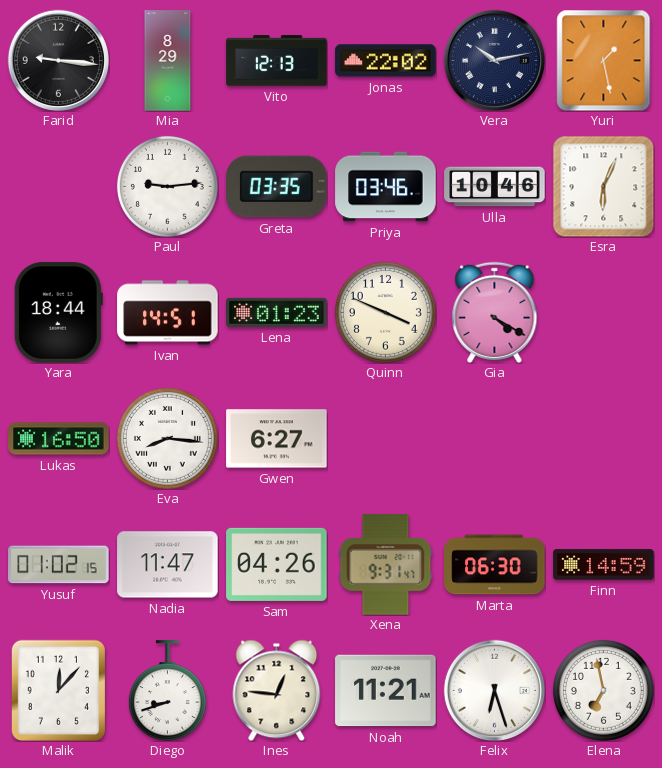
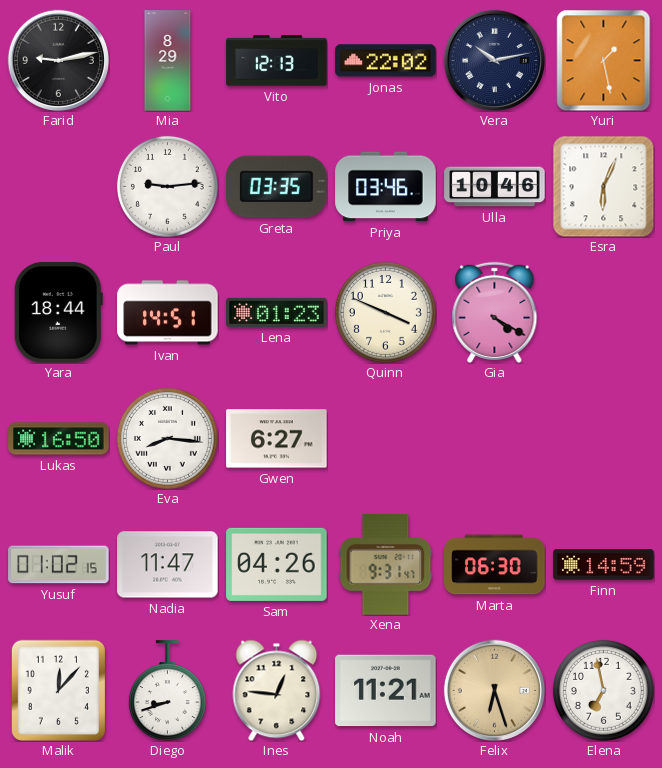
Farid: 9:16 -> 9:13
Felix dial: white -> champagne
